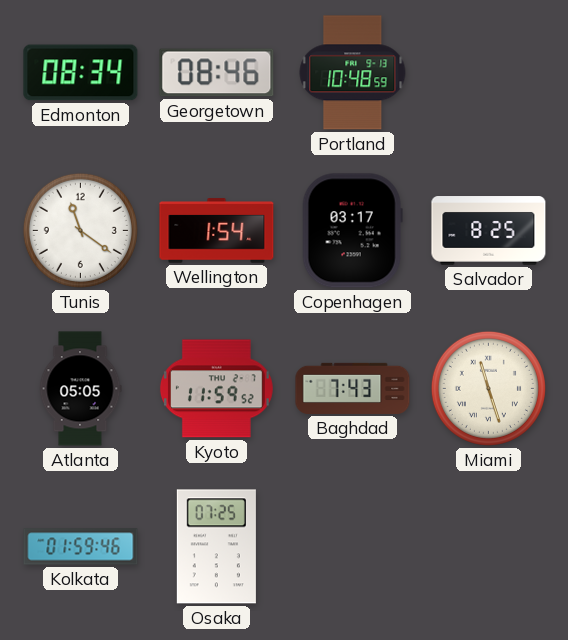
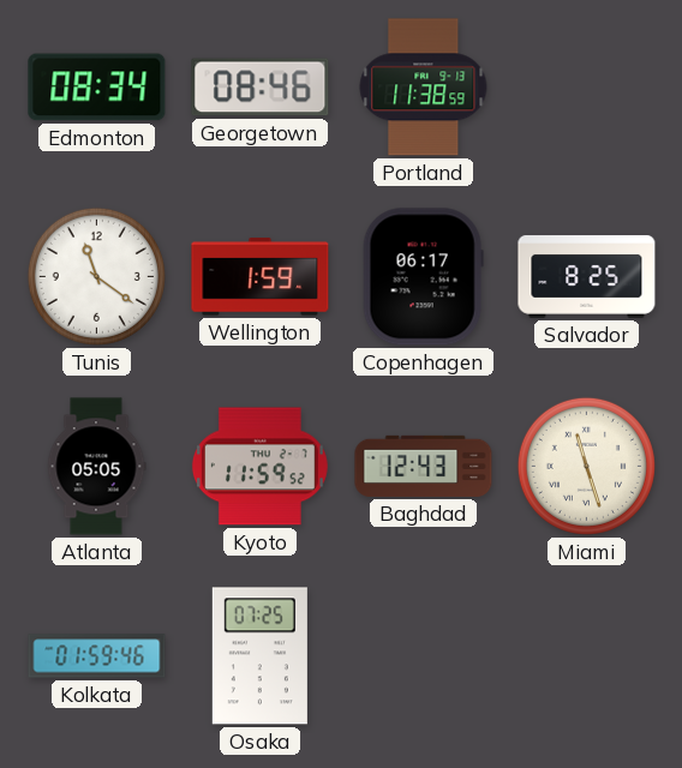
Portland: 10:48 -> 11:38
Wellington: 1:54 -> 1:59
Copenhagen: 03:17 -> 06:17
Baghdad: 7:43 -> 12:43
